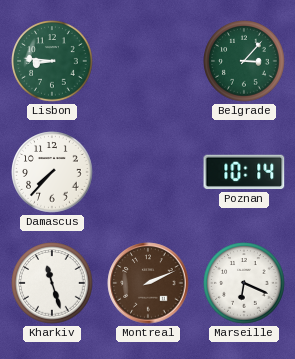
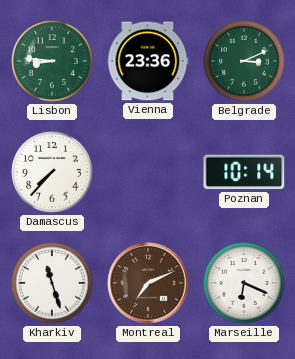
Vienna: none -> 23:36
Belgrade: 3:07 -> 3:11
Montreal: 2:11 -> 7:11
